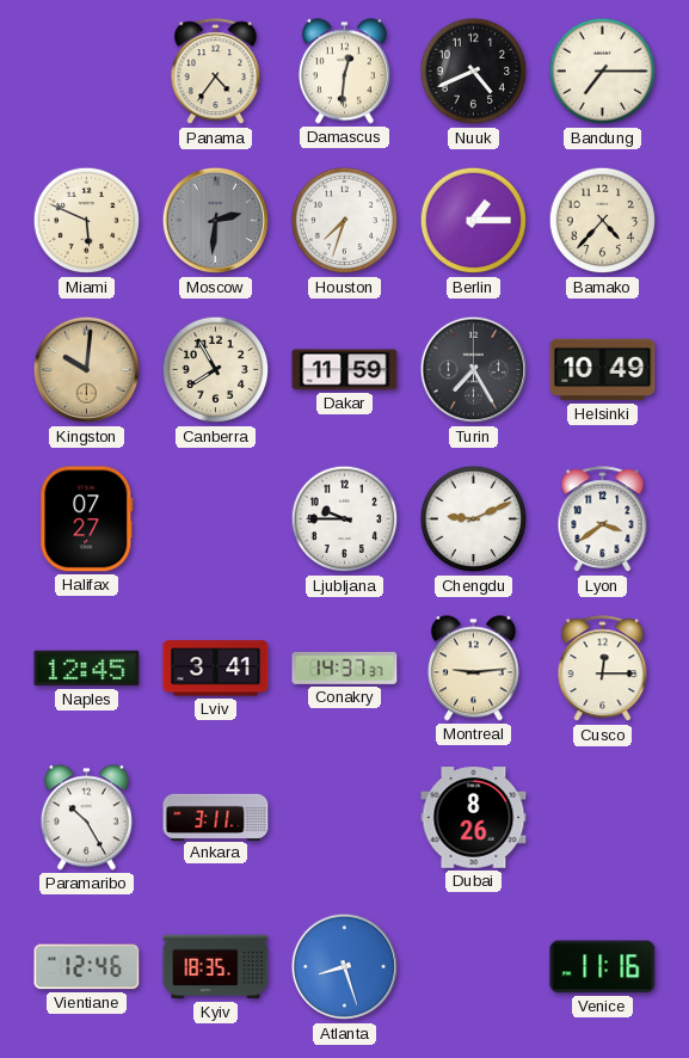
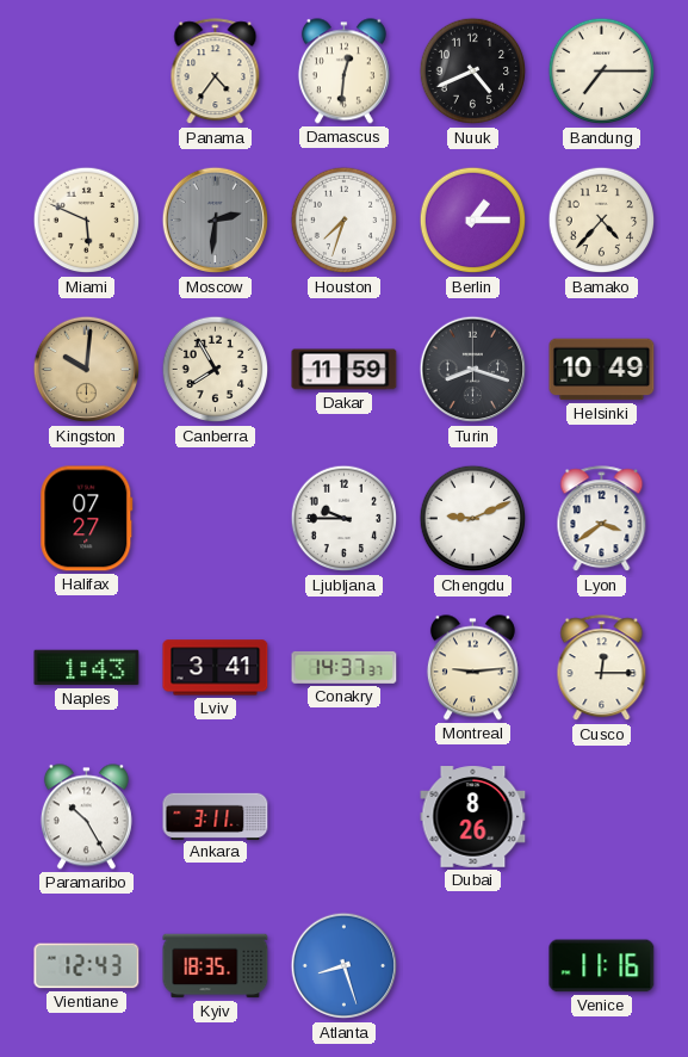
Turin: 7:25 -> 8:18
Naples: 12:45 -> 1:43
Vientiane: 12:46 -> 12:43
